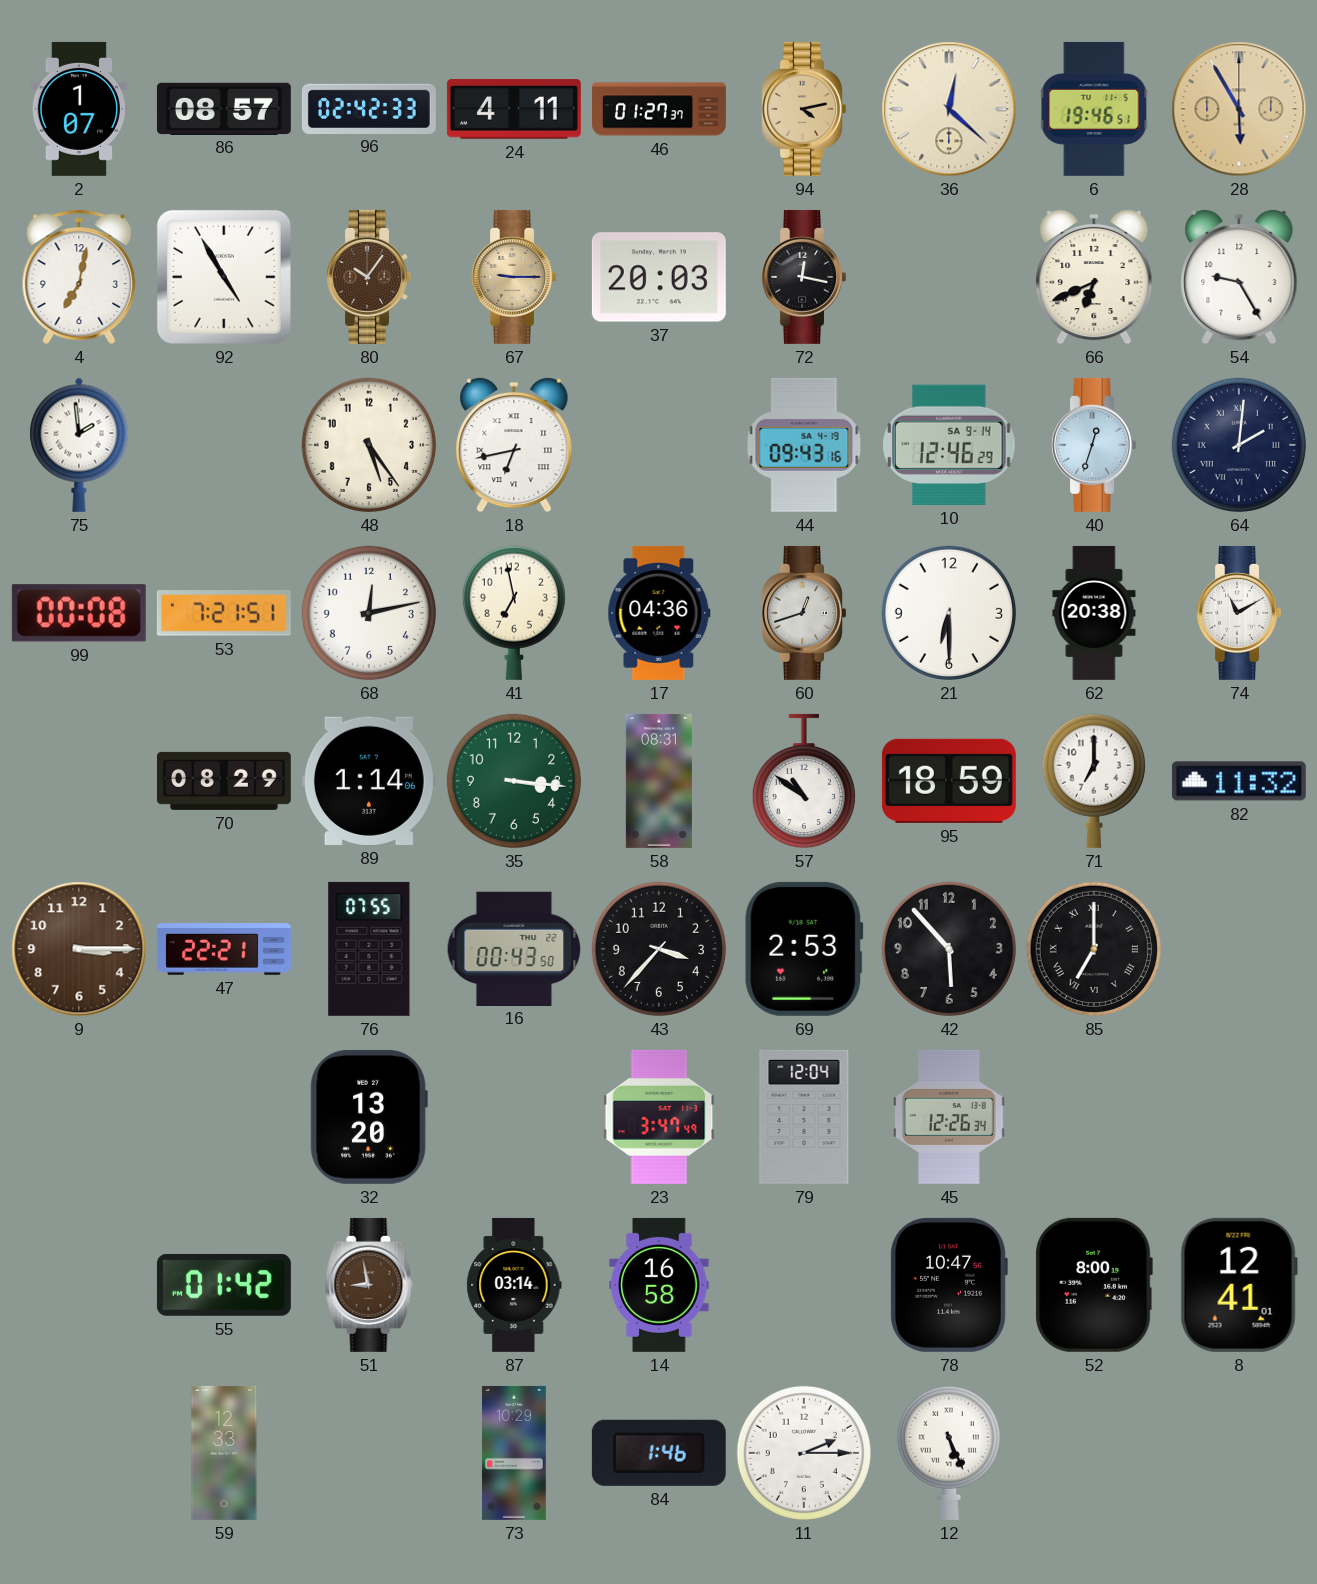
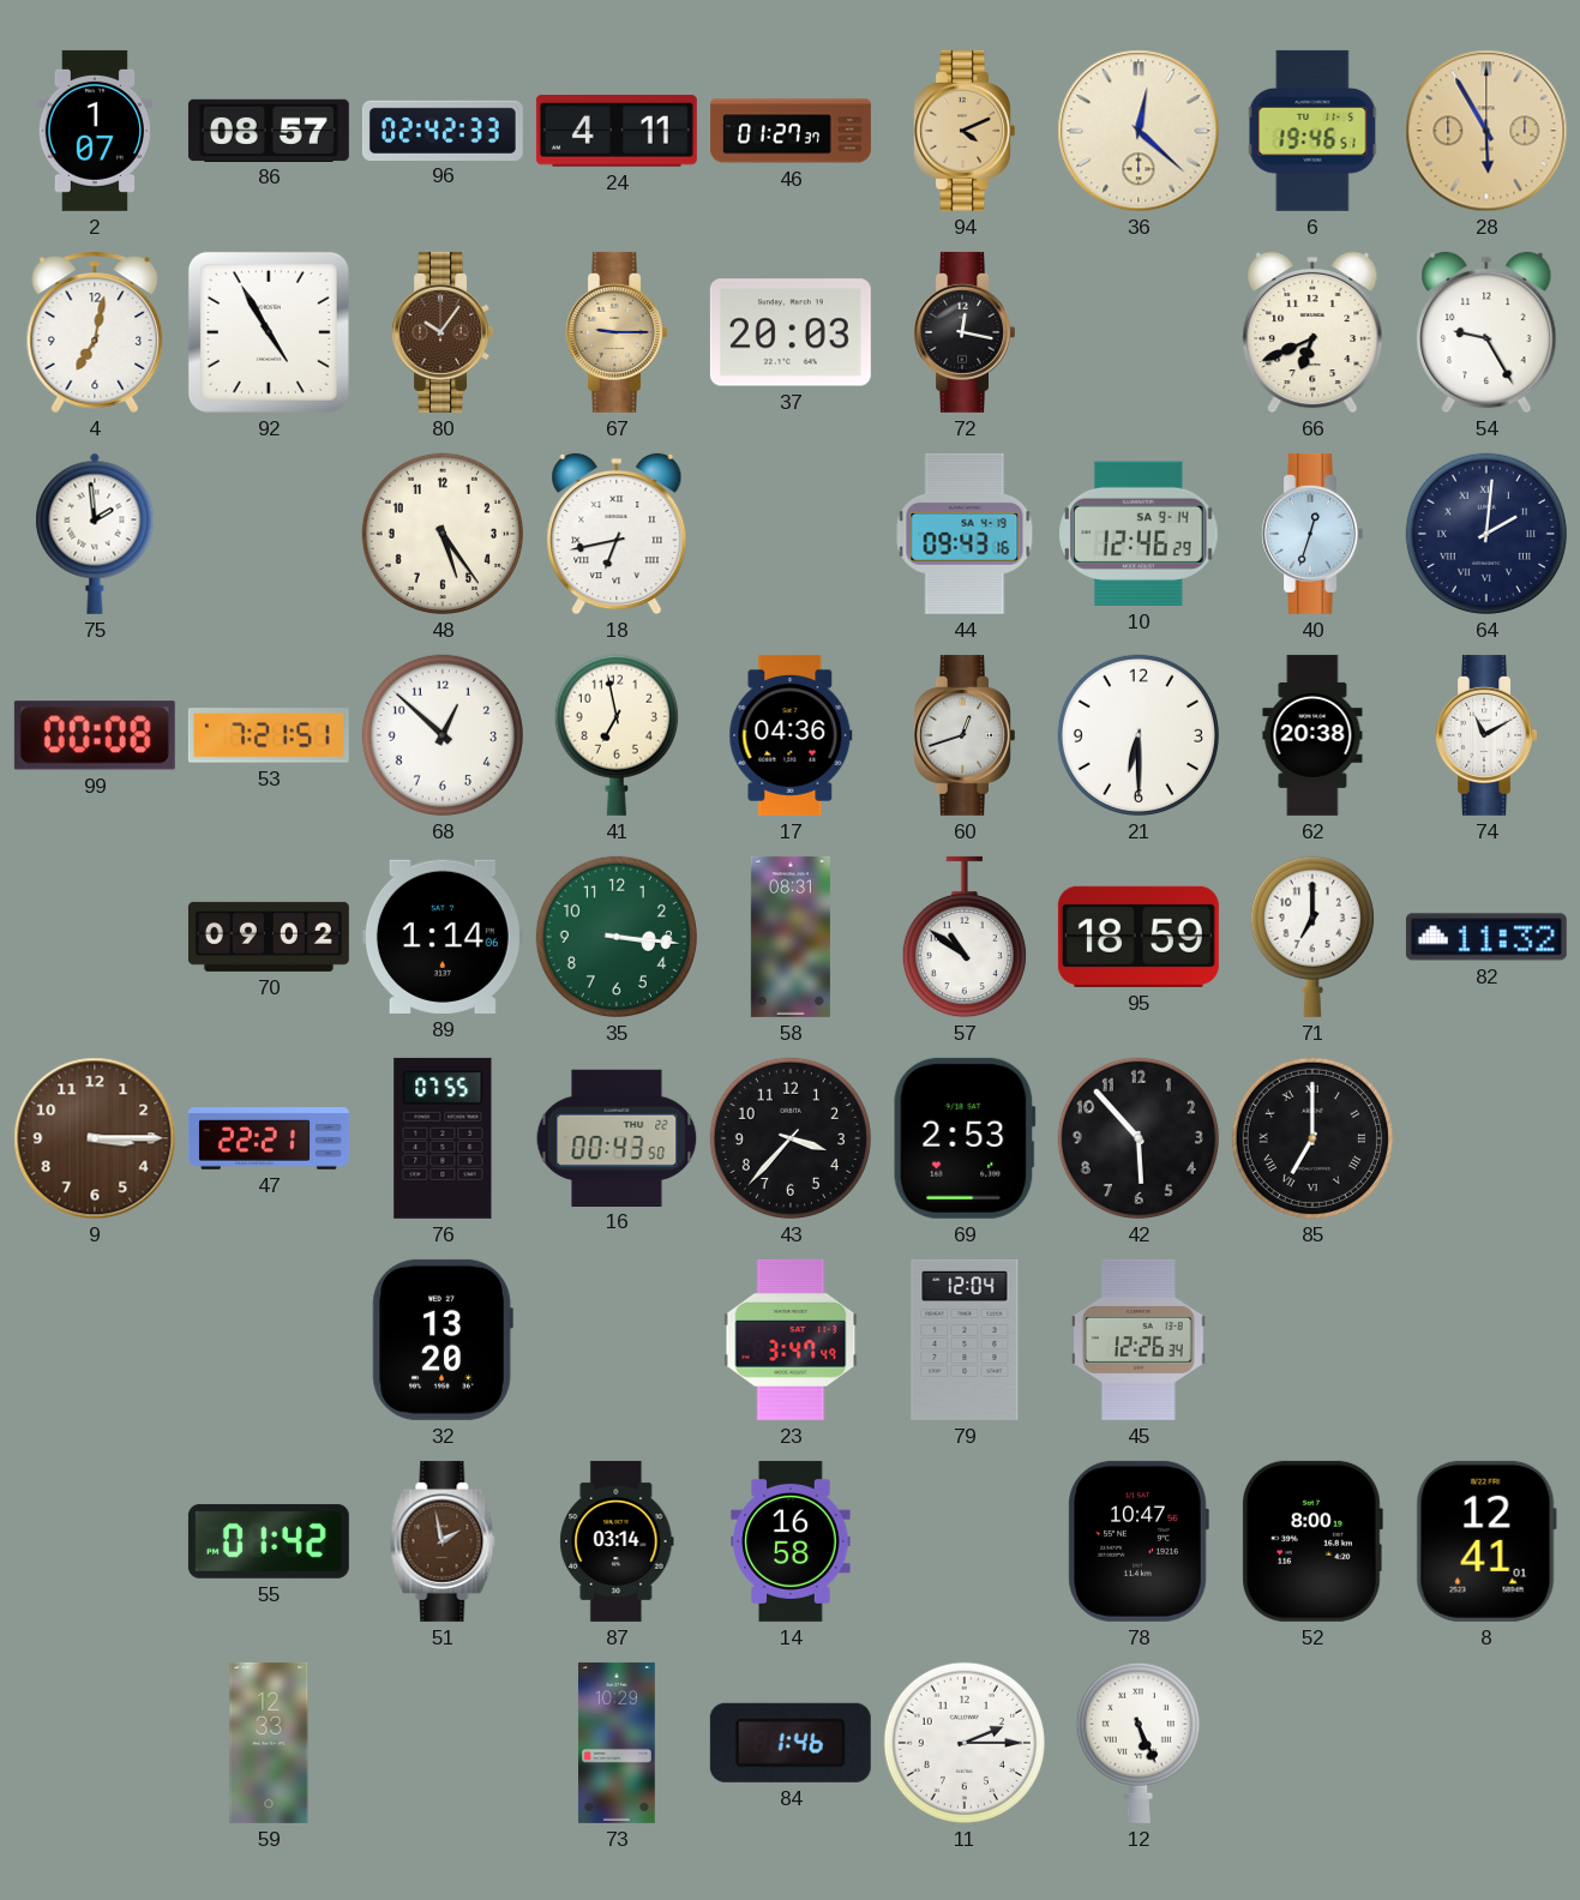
94: 4:13 -> 4:11
68: 12:13 -> 12:52
70: 08:29 -> 09:02
51: 8:58 -> 1:58
